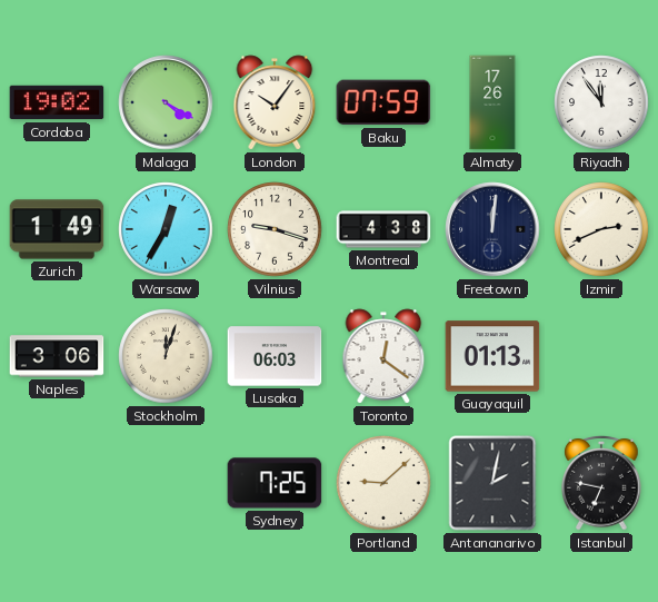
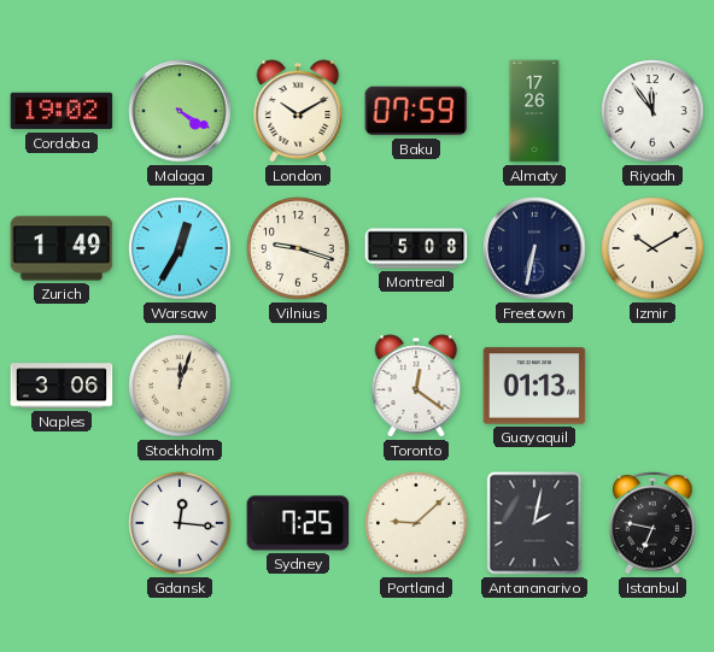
London: 10:06 -> 10:10
Montreal: 4:38 -> 5:08
Freetown: 12:01 -> 6:32
Izmir: 2:41 -> 10:10
Lusaka: 06:03 -> none
Gdansk: none -> 12:16
